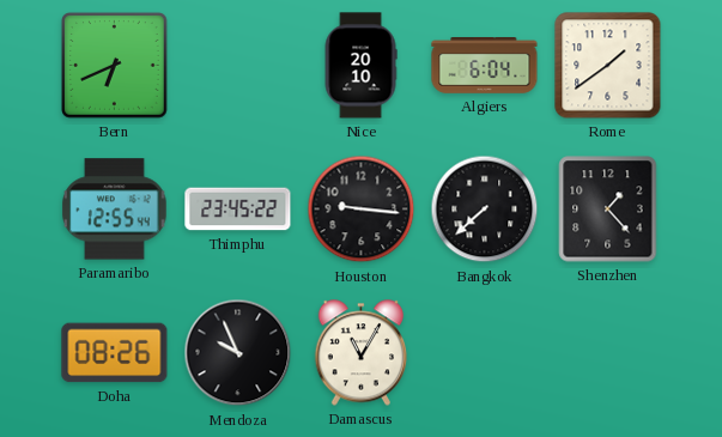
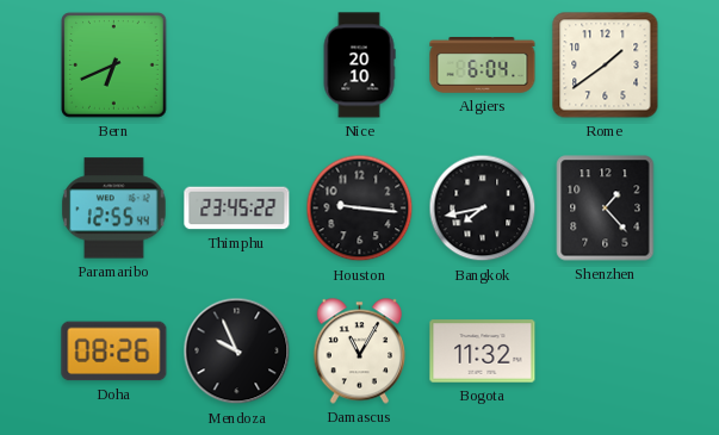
Bangkok: 7:38 -> 7:43
Bogota: none -> 11:32
